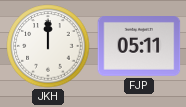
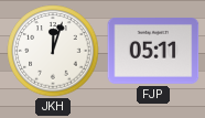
JKH: 12:00 -> 12:03
